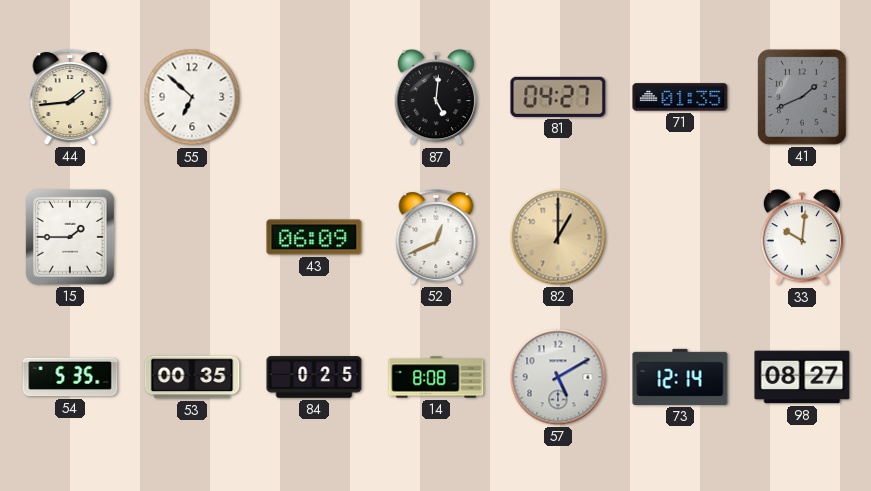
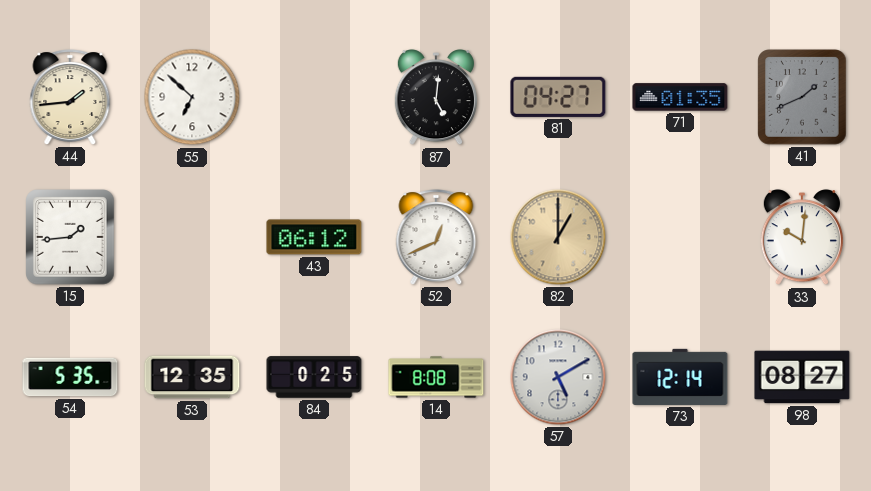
15: 1:45 -> 1:44
43: 06:09 -> 06:12
53: 00:35 -> 12:35
